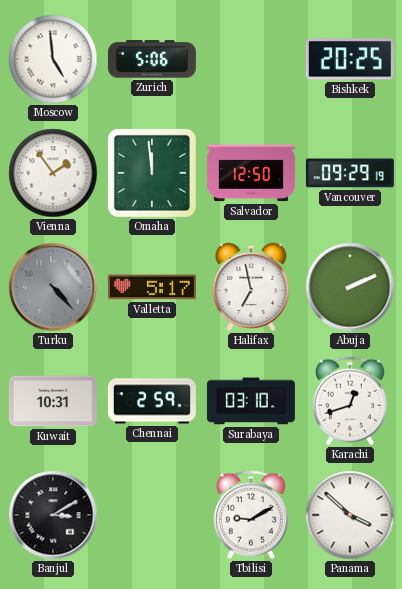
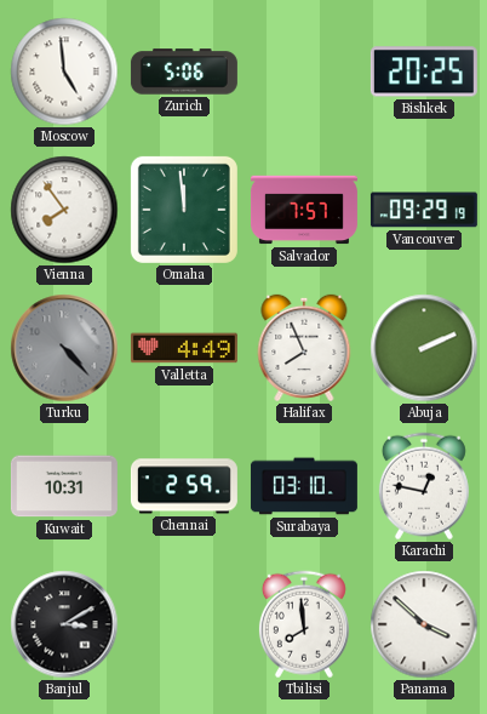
Vienna: 1:54 -> 7:54
Salvador: 12:50 -> 7:57
Valletta: 5:17 -> 4:49
Halifax: 6:58 -> 7:56
Karachi: 12:42 -> 12:47
Tbilisi: 9:10 -> 7:59
